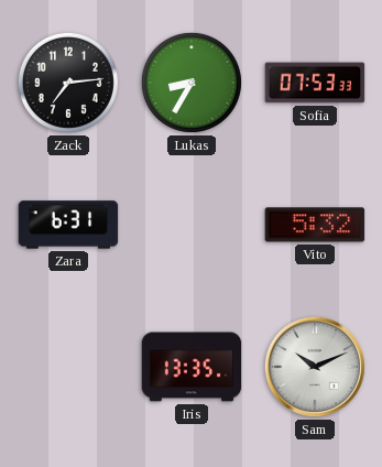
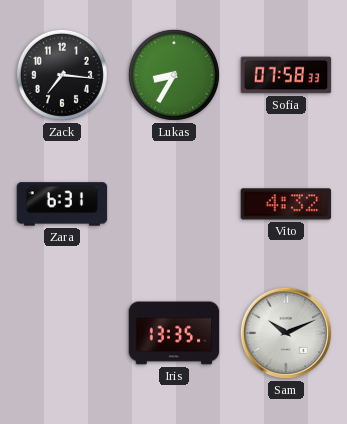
Zack: 7:14 -> 7:16
Sofia: 07:53 -> 07:58
Vito: 5:32 -> 4:32
